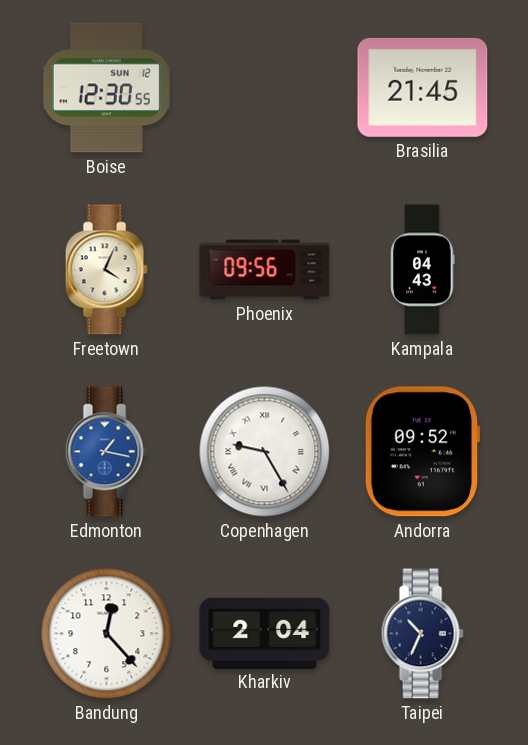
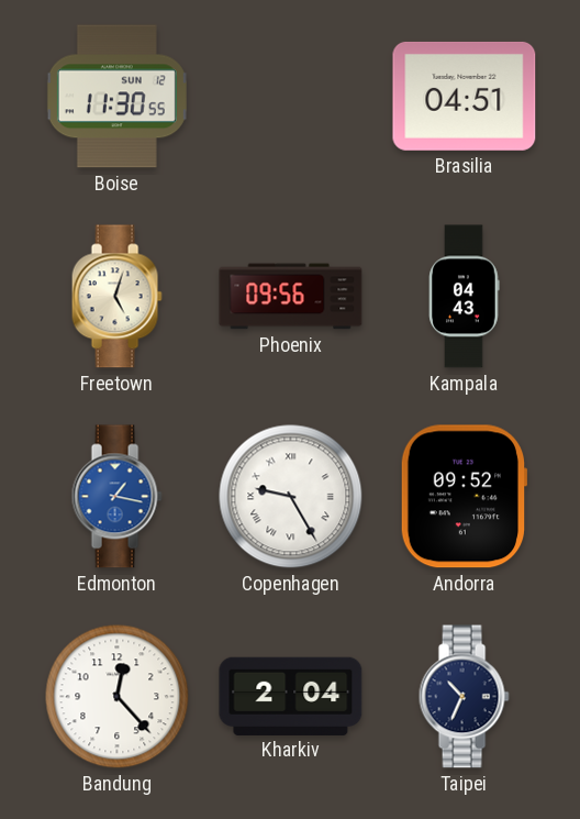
Boise: 12:30 -> 11:30
Brasilia: 21:45 -> 04:51
Freetown: 4:04 -> 5:03
